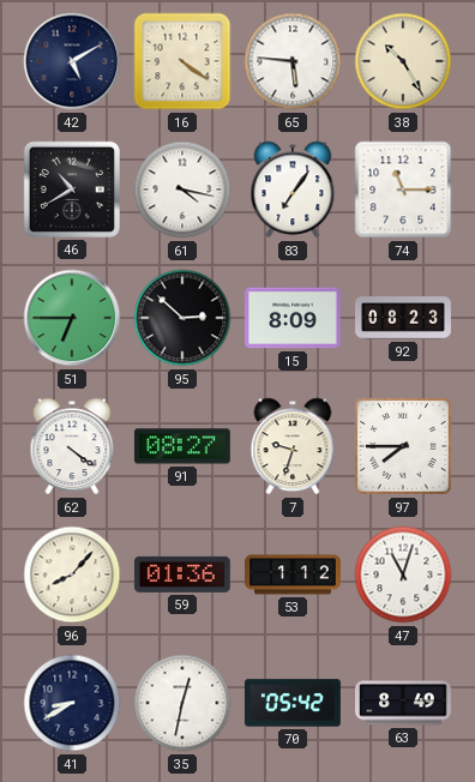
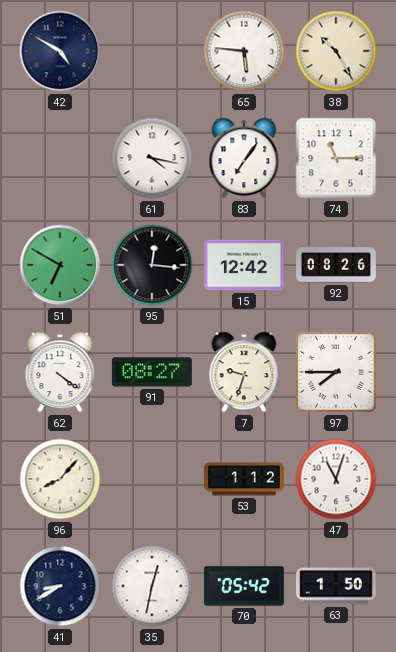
42: 5:10 -> 4:50
16: 4:21 -> none
46: 10:40 -> none
51: 6:45 -> 6:50
95: 2:52 -> 12:16
15: 8:09 -> 12:42
92: 08:23 -> 08:26
59: 01:36 -> none
63: 8:49 -> 1:50
